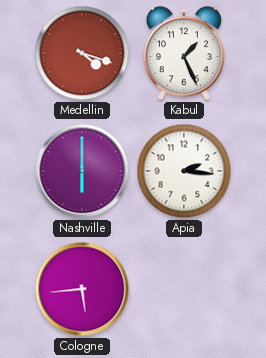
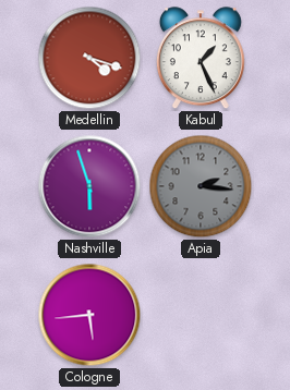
Nashville: 6:00 -> 5:57
Apia dial: white -> grey
